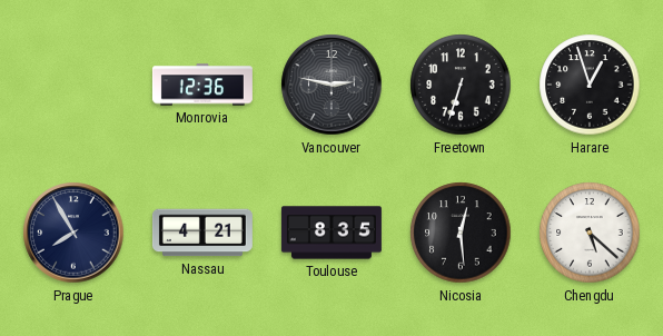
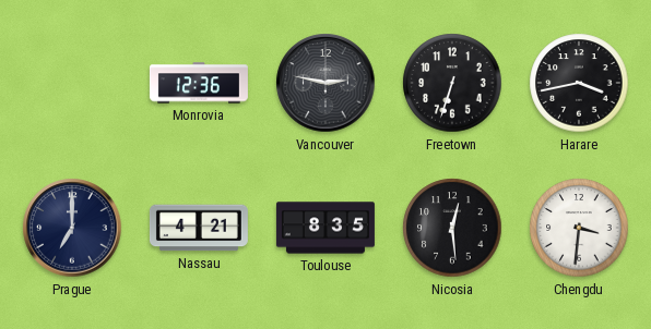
Harare: 12:57 -> 3:43
Prague: 7:55 -> 7:00
Chengdu: 5:22 -> 3:31
